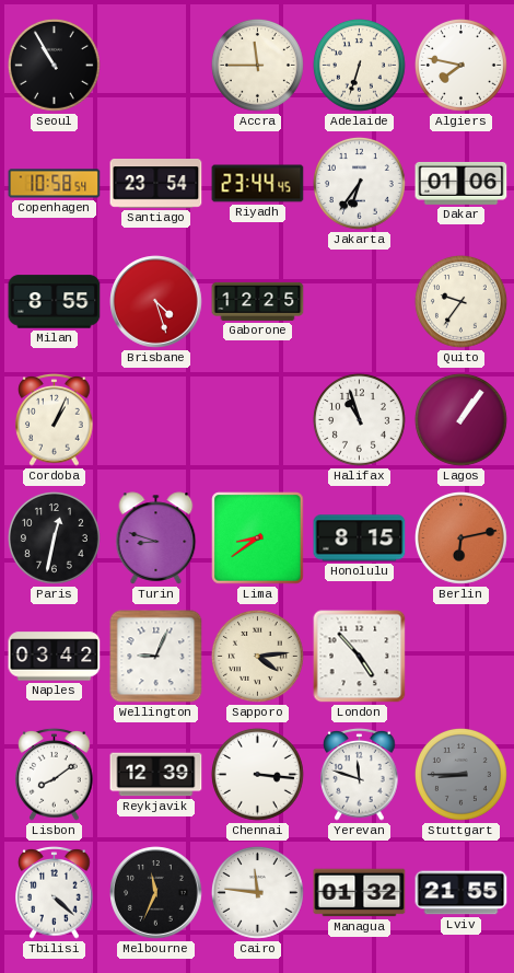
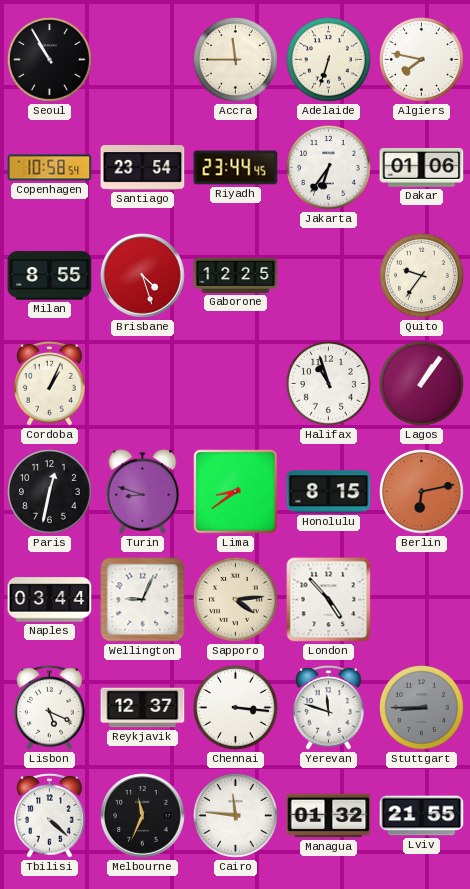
Naples: 03:42 -> 03:44
Lisbon: 8:09 -> 5:19
Reykjavik: 12:39 -> 12:37
